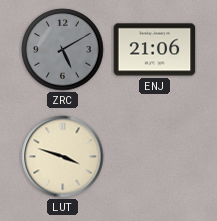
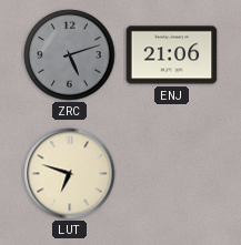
ZRC: 5:10 -> 5:12
LUT: 3:48 -> 6:48
